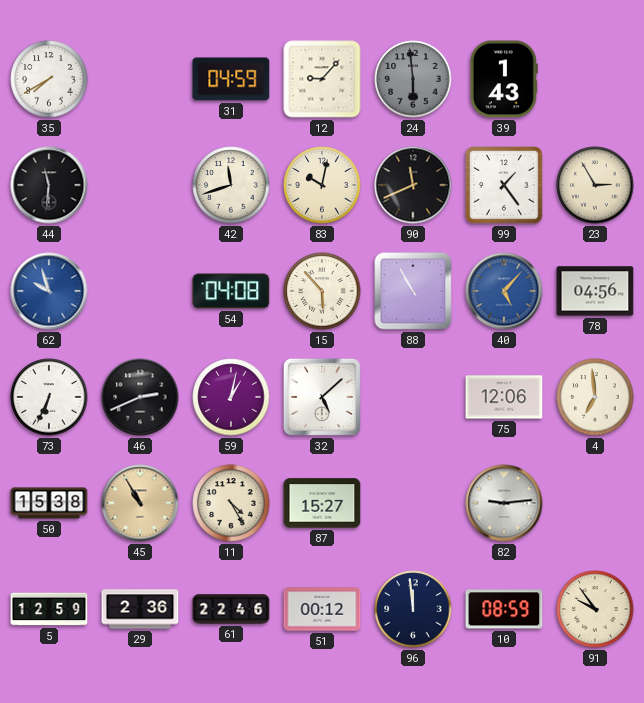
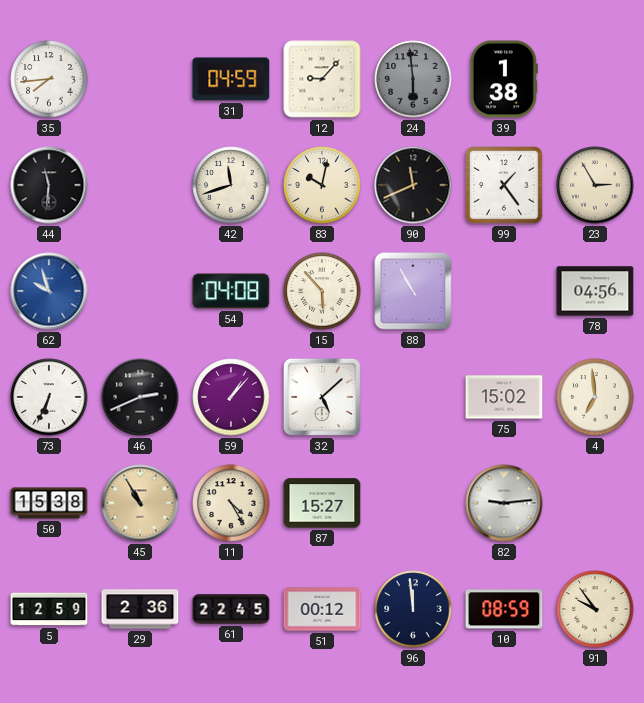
35: 7:40 -> 7:44
39: 1:43 -> 1:38
40: 5:07 -> none
59: 1:02 -> 1:07
75: 12:06 -> 15:02
61: 22:46 -> 22:45
